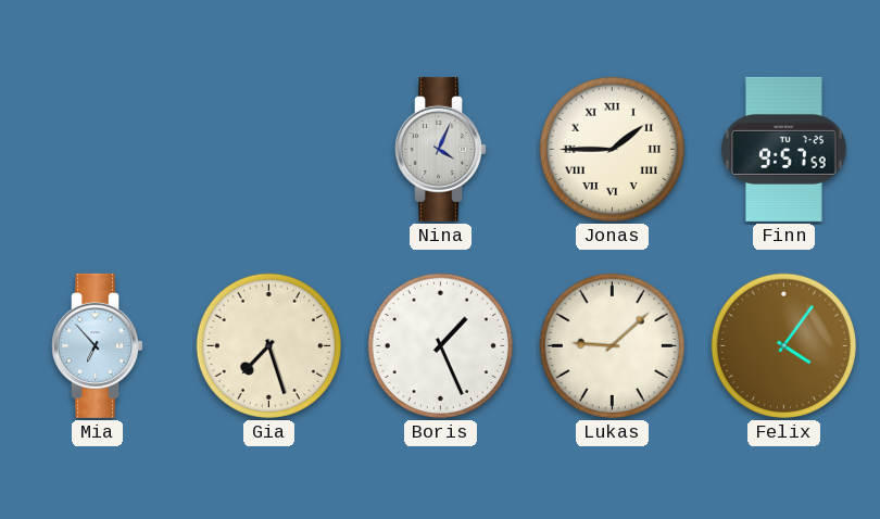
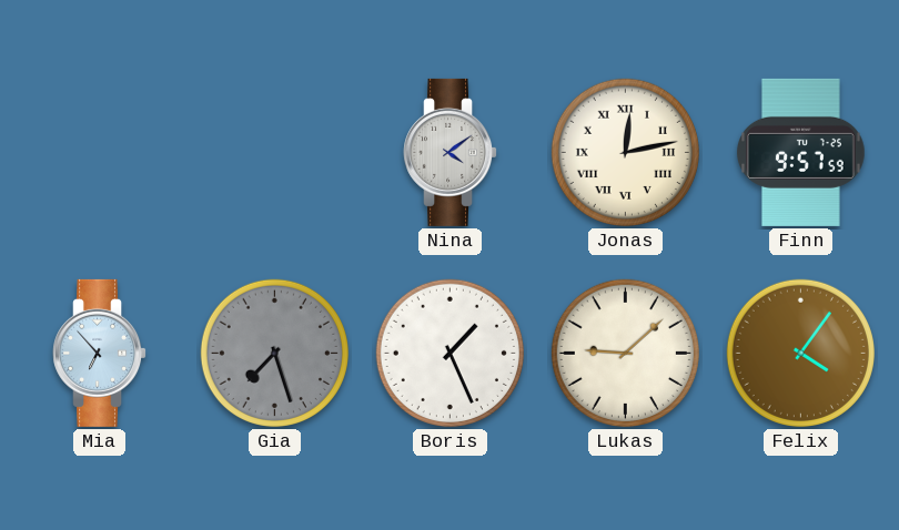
Nina: 4:04 -> 4:09
Jonas: 1:45 -> 12:13
Gia dial: cream -> grey
